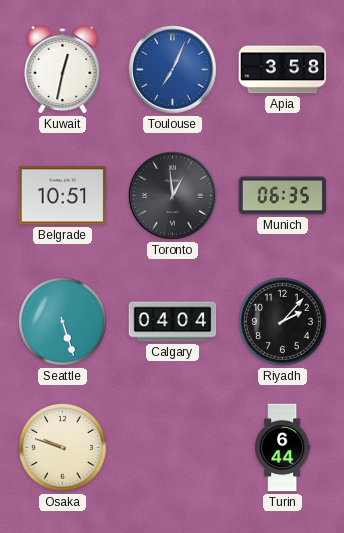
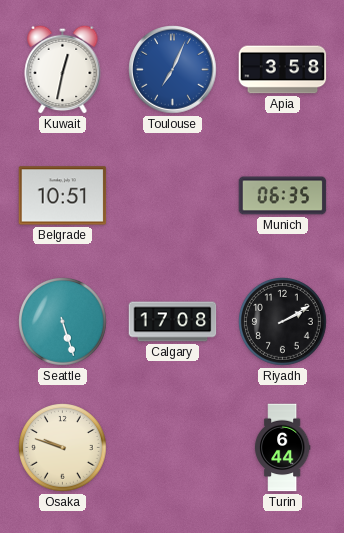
Toronto: 12:59 -> none
Calgary: 04:04 -> 17:08
Riyadh: 2:07 -> 2:10
